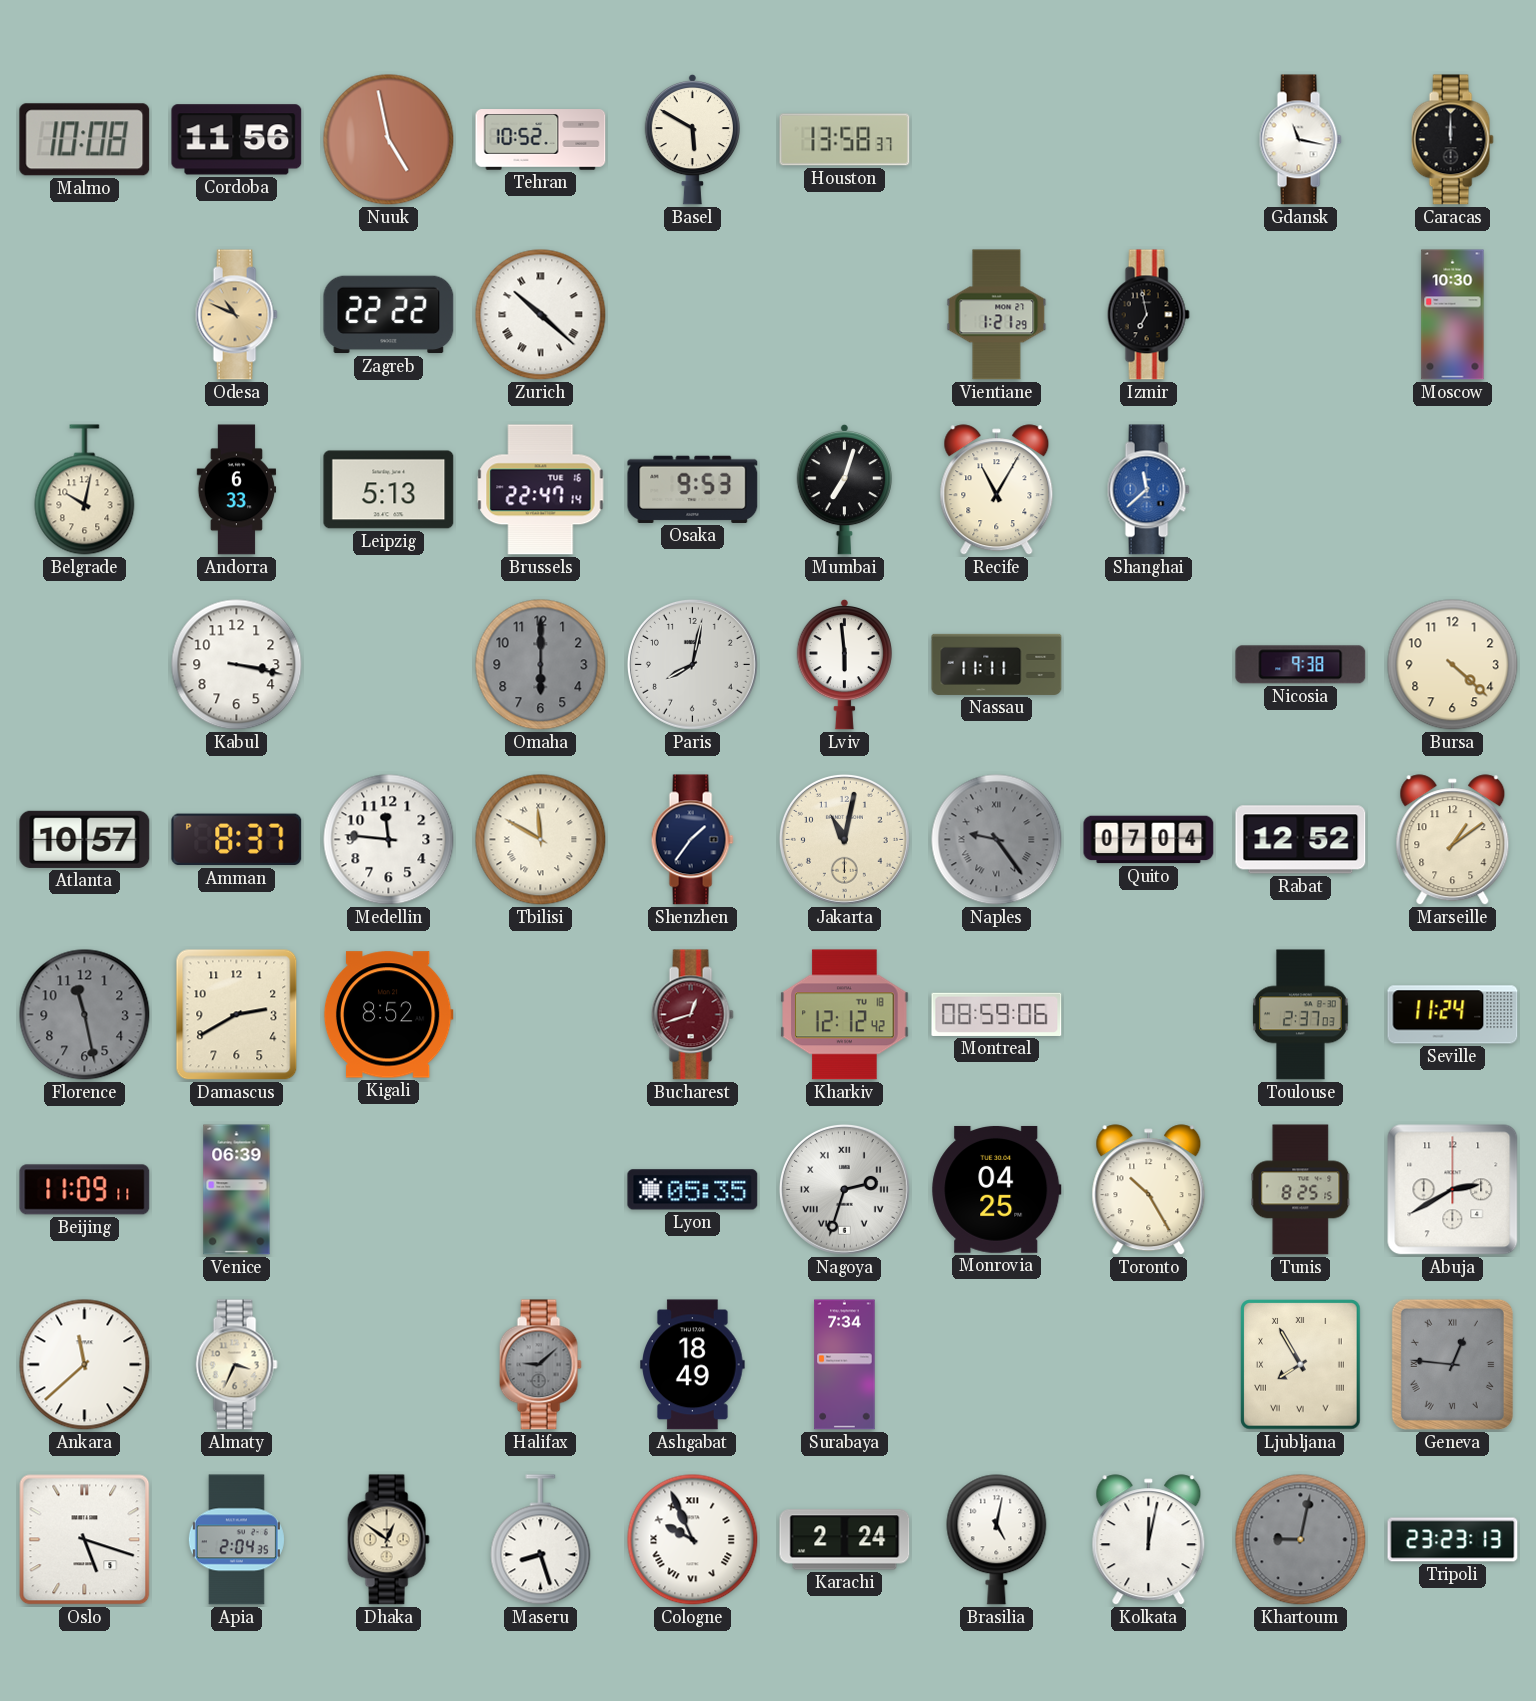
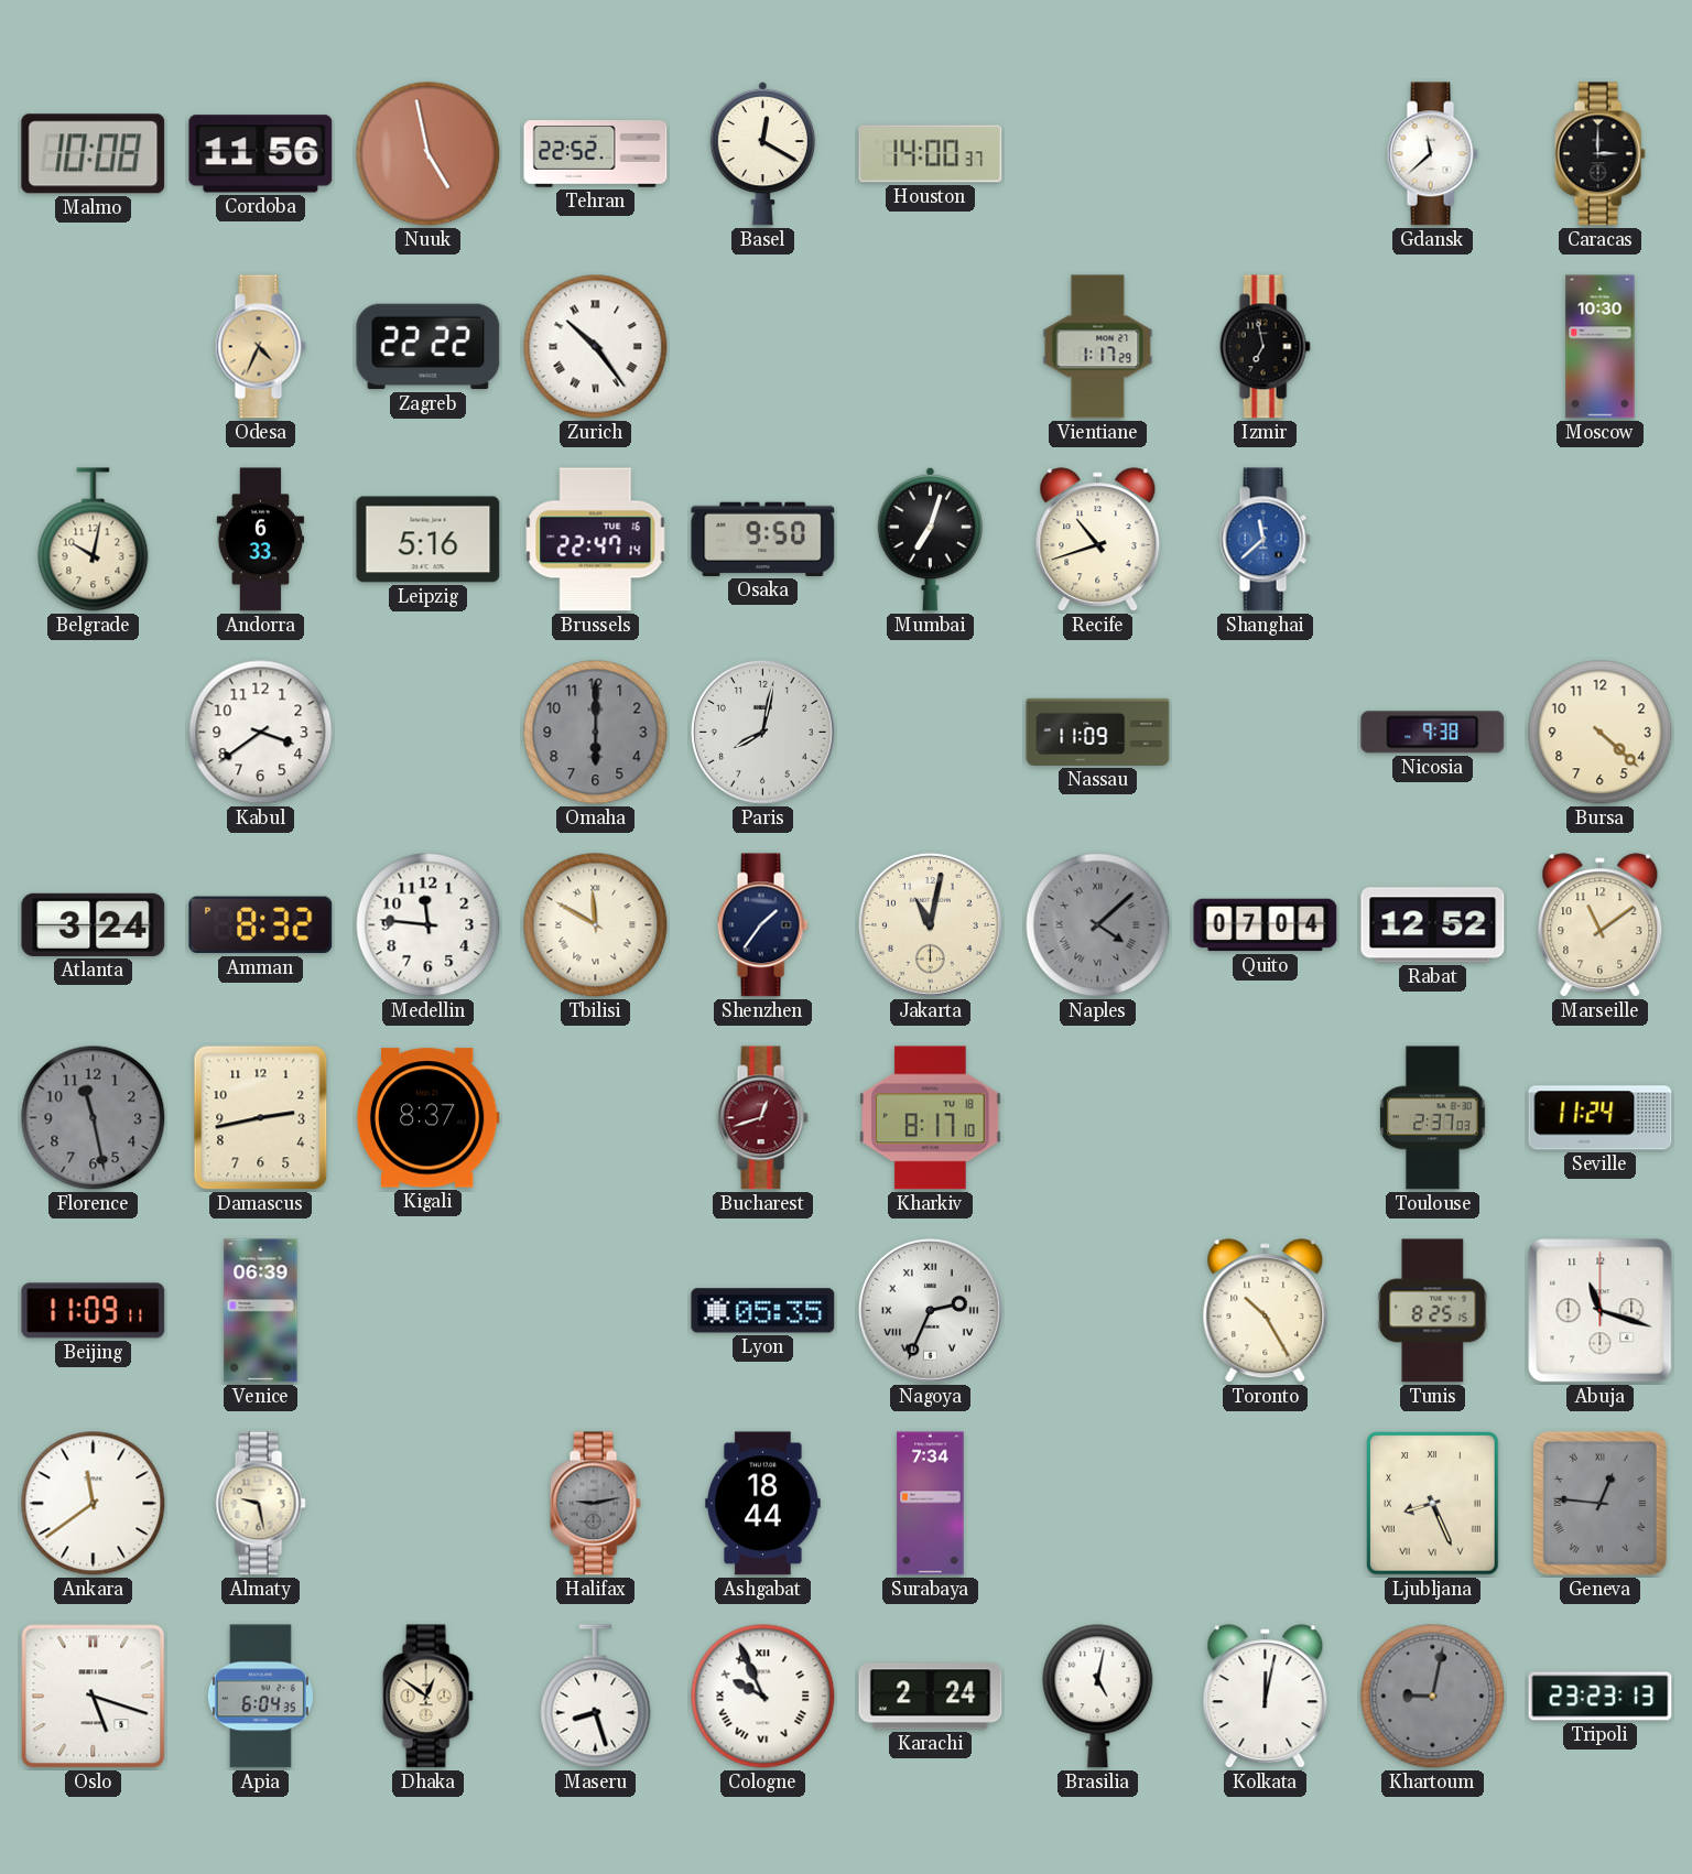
Tehran: 10:52 -> 22:52
Basel: 5:50 -> 12:20
Houston: 13:58 -> 14:00
Gdansk: 11:17 -> 11:38
Caracas: 12:00 -> 3:00
Odesa: 10:49 -> 4:34
Zurich: 10:22 -> 10:24
Vientiane: 1:21 -> 1:17
Leipzig: 5:13 -> 5:16
Osaka: 9:53 -> 9:50
Recife: 11:05 -> 10:42
Kabul: 3:17 -> 3:39
Lviv: 5:59 -> none
Nassau: 11:11 -> 11:09
Atlanta: 10:57 -> 3:24
Amman: 8:37 -> 8:32
Naples: 9:24 -> 4:08
Marseille: 1:09 -> 11:09
Damascus: 2:40 -> 2:43
Kigali: 8:52 -> 8:37
Kharkiv: 12:12 -> 8:17
Montreal: 08:59 -> none
Nagoya: 2:33 -> 2:34
Monrovia: 04:25 -> none
Abuja: 2:40 -> 11:18
Ankara: 11:38 -> 11:39
Almaty: 3:34 -> 9:28
Halifax: 9:08 -> 9:13
Ashgabat: 18:49 -> 18:44
Ljubljana: 7:55 -> 8:26
Apia: 2:04 -> 6:04
